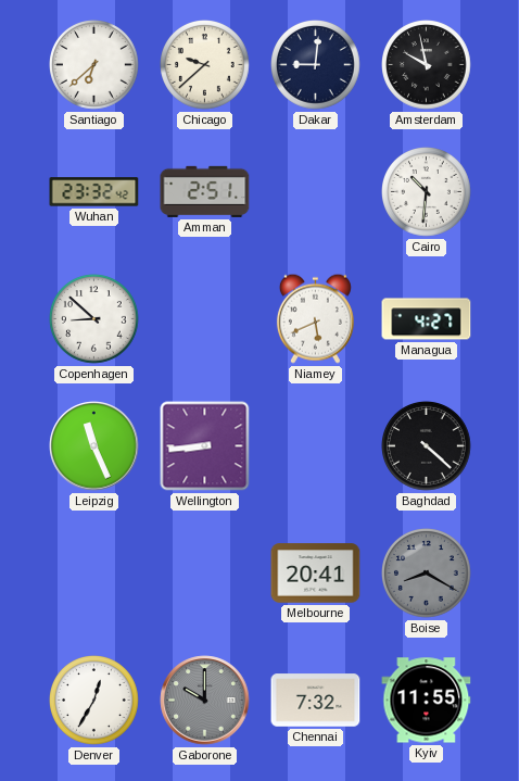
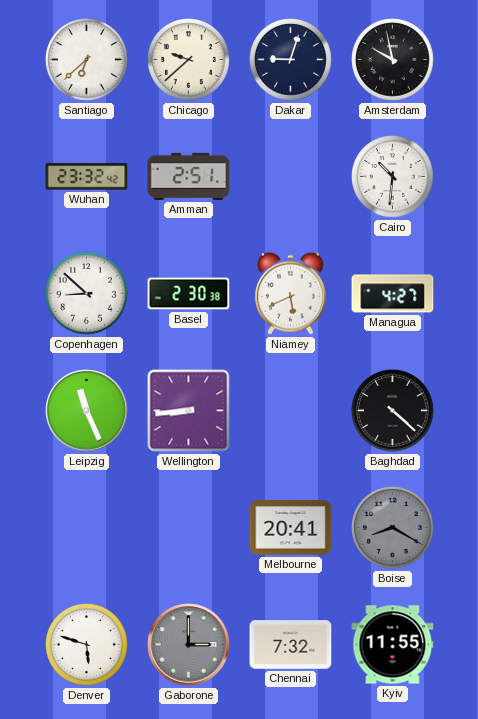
Dakar: 9:01 -> 9:03
Basel: none -> 2:30
Denver: 12:35 -> 5:48
Gaborone: 10:00 -> 3:00
